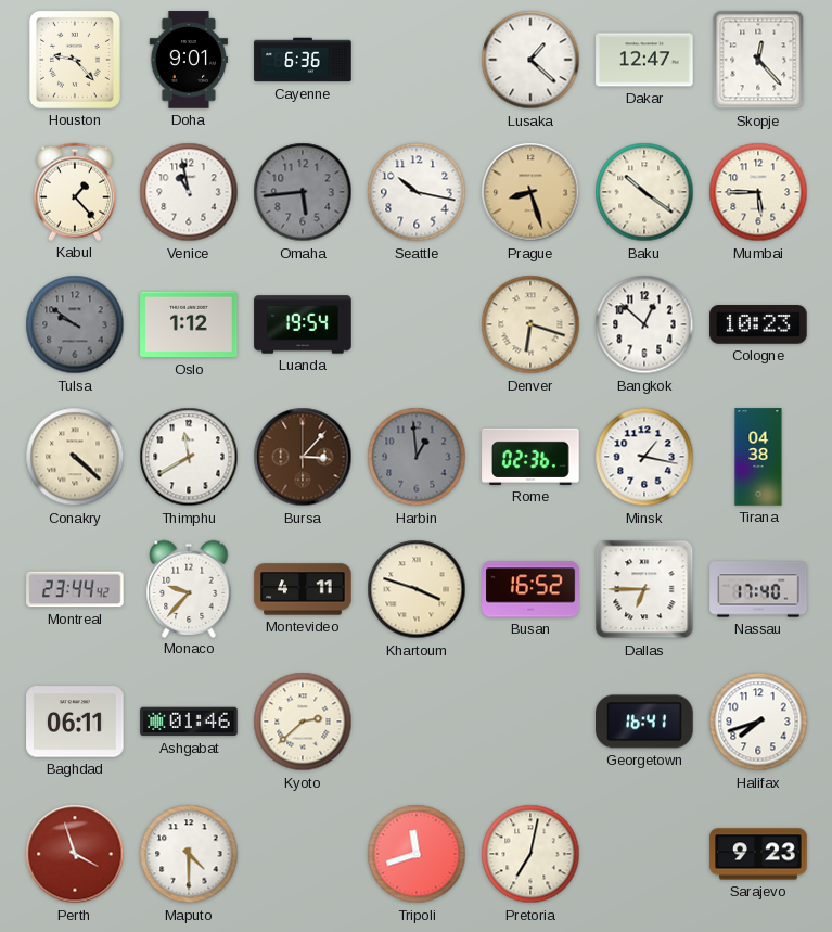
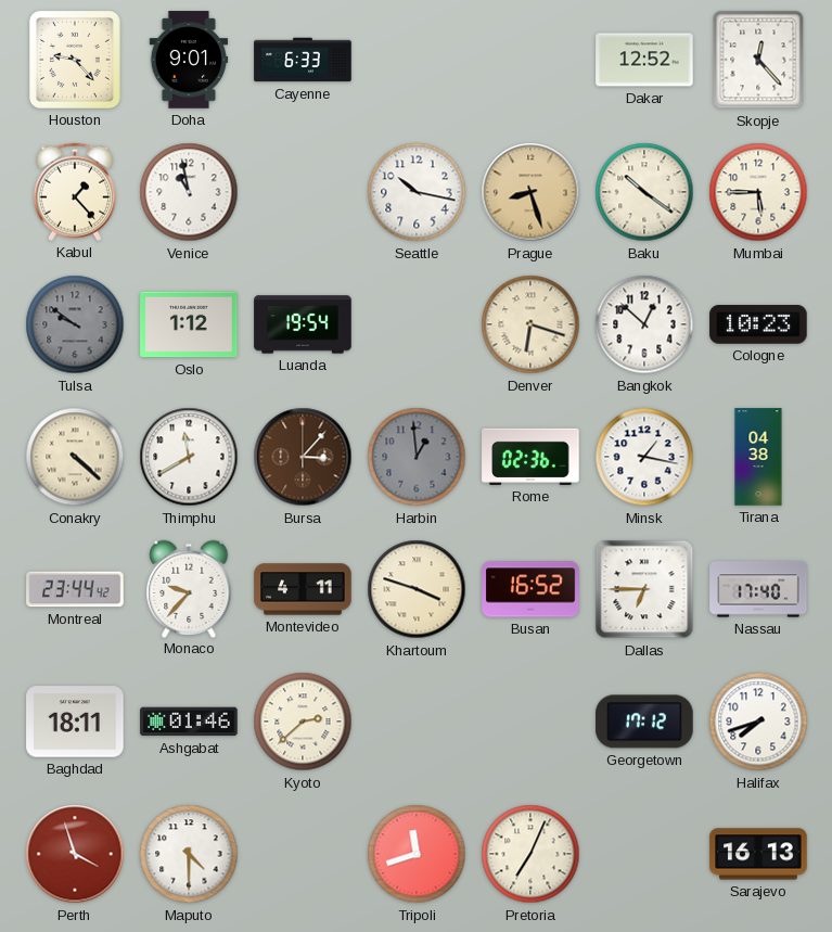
Cayenne: 6:36 -> 6:33
Lusaka: 1:22 -> none
Dakar: 12:47 -> 12:52
Omaha: 5:44 -> none
Baghdad: 06:11 -> 18:11
Georgetown: 16:41 -> 17:12
Pretoria: 7:02 -> 7:04
Sarajevo: 9:23 -> 16:13
